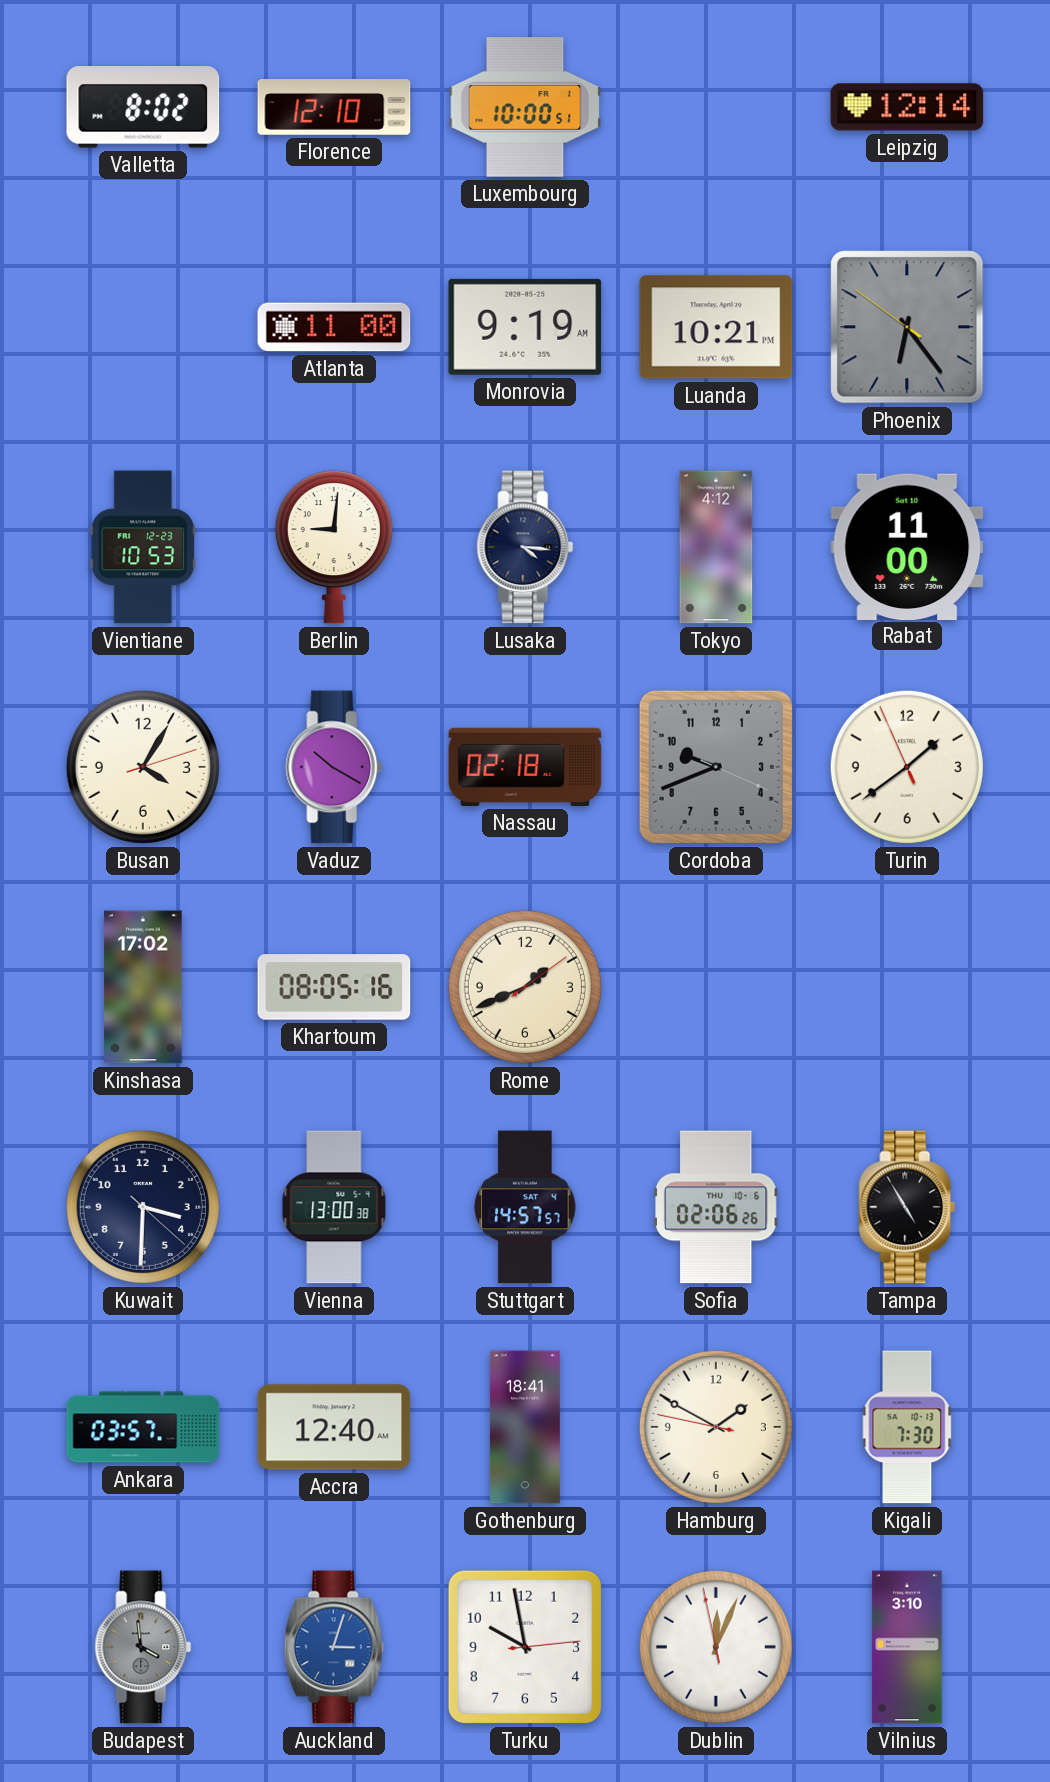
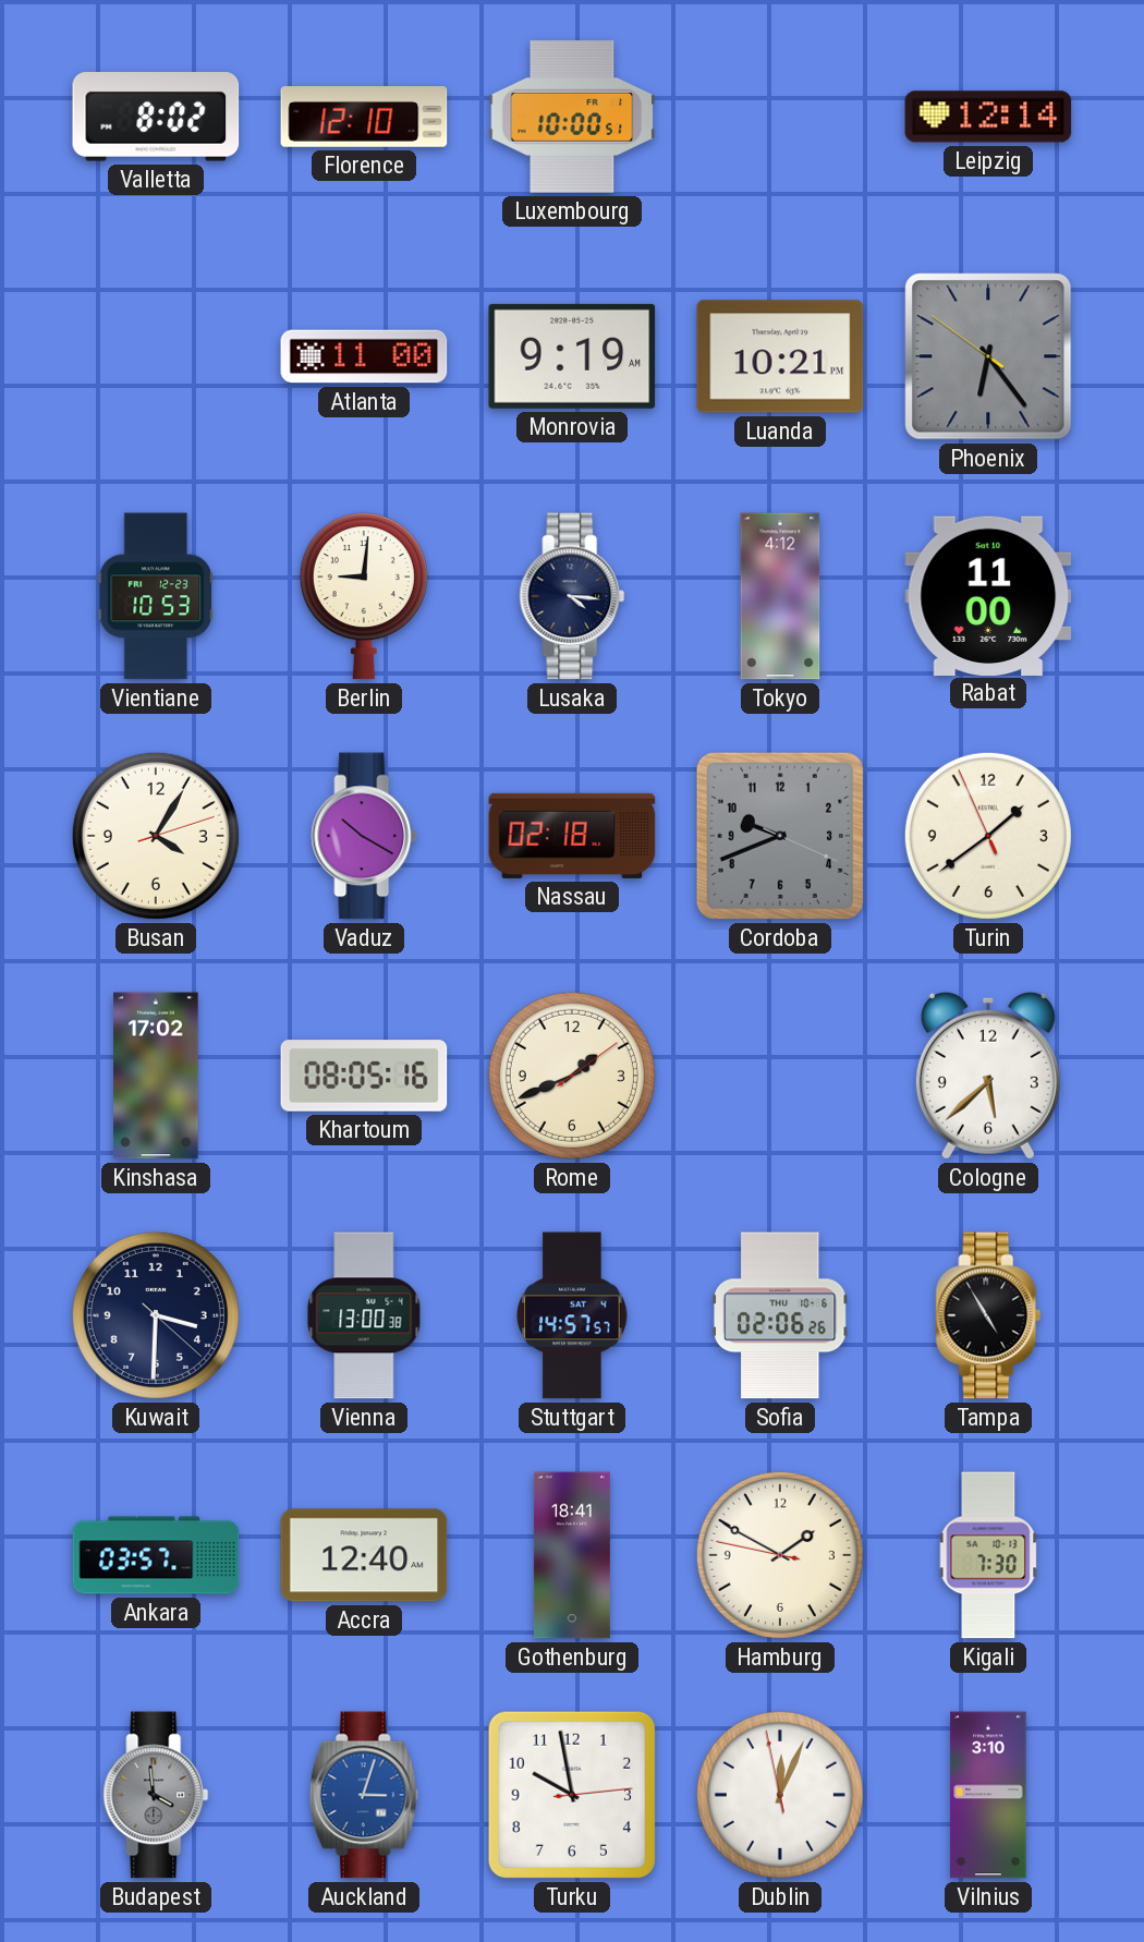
Cologne: none -> 5:38
